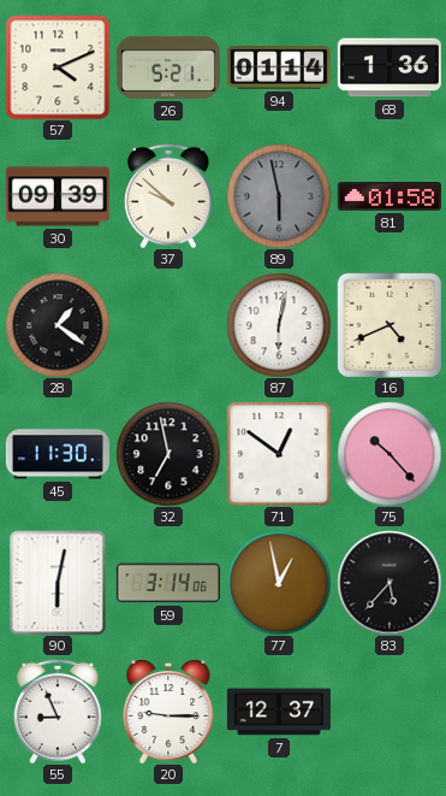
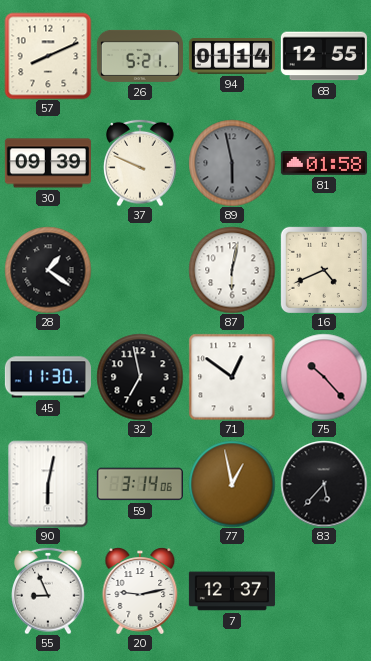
57: 4:11 -> 8:11
68: 1:36 -> 12:55
37: 9:52 -> 9:49
20: 9:15 -> 9:13
